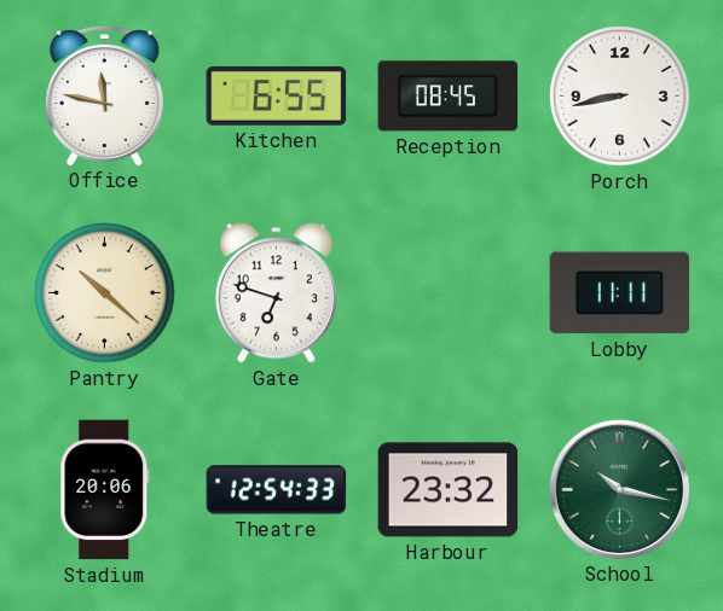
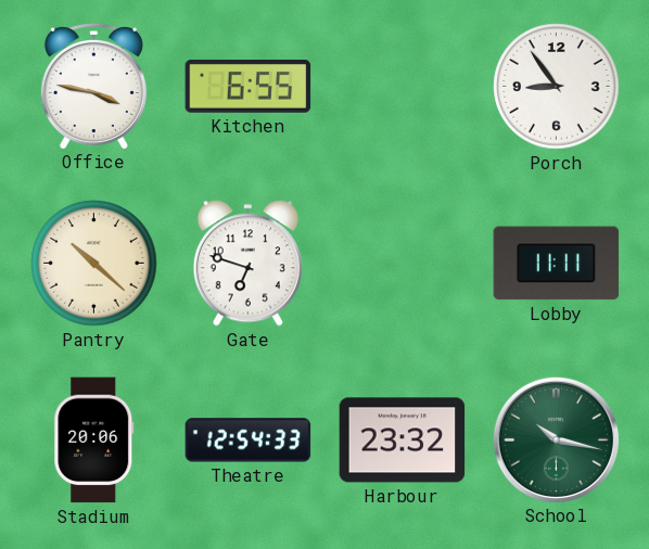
Office: 11:47 -> 3:47
Reception: 08:45 -> none
Porch: 8:43 -> 8:54
